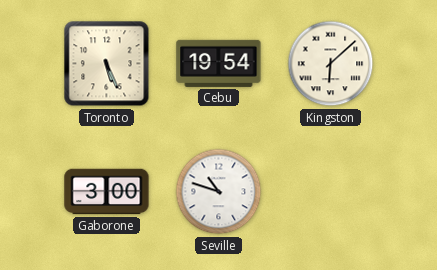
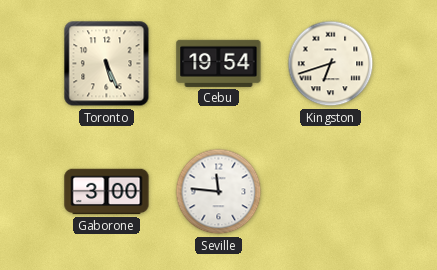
Kingston: 6:08 -> 6:42
Seville: 10:48 -> 11:46
